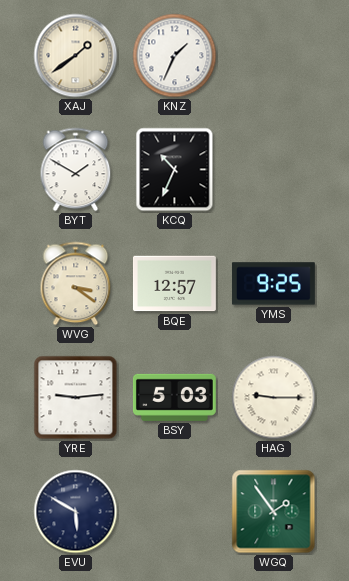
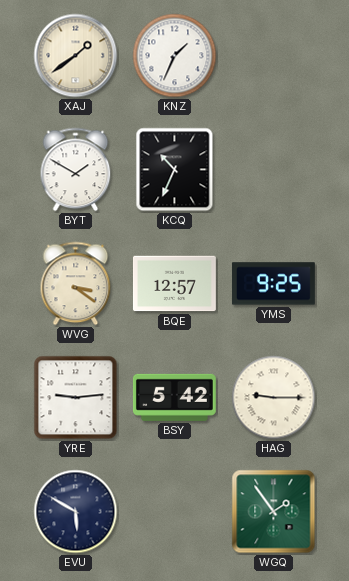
BSY: 5:03 -> 5:42
